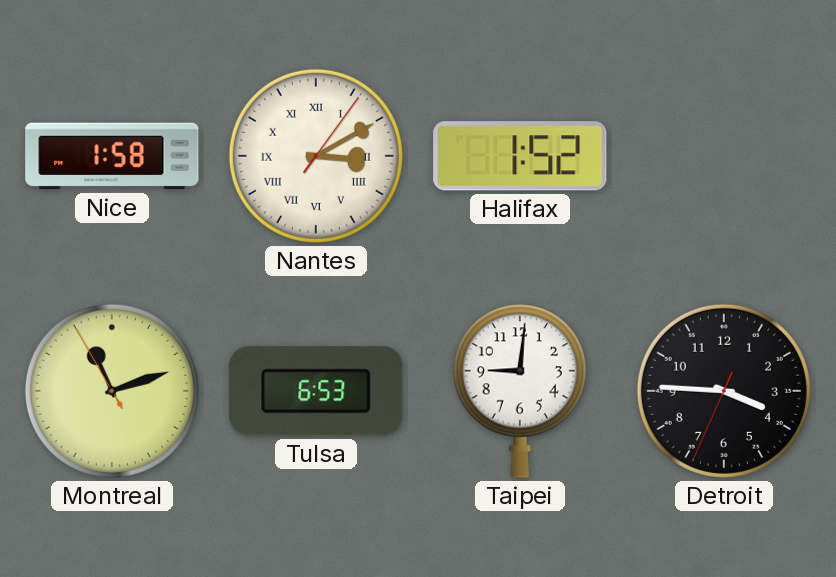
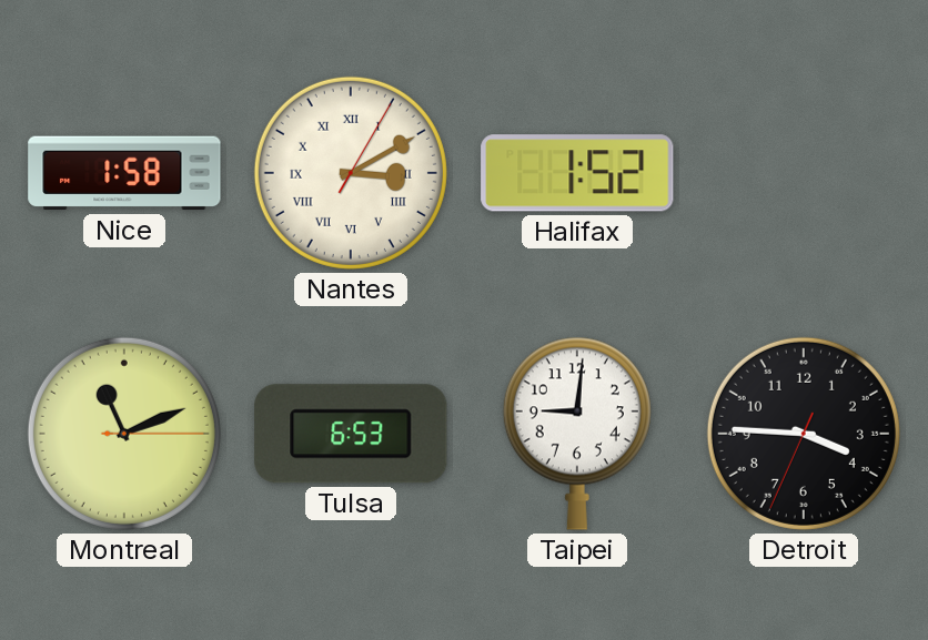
Nantes: 3:10:06 -> 3:10:05
Montreal: 11:11:55 -> 11:11:15
